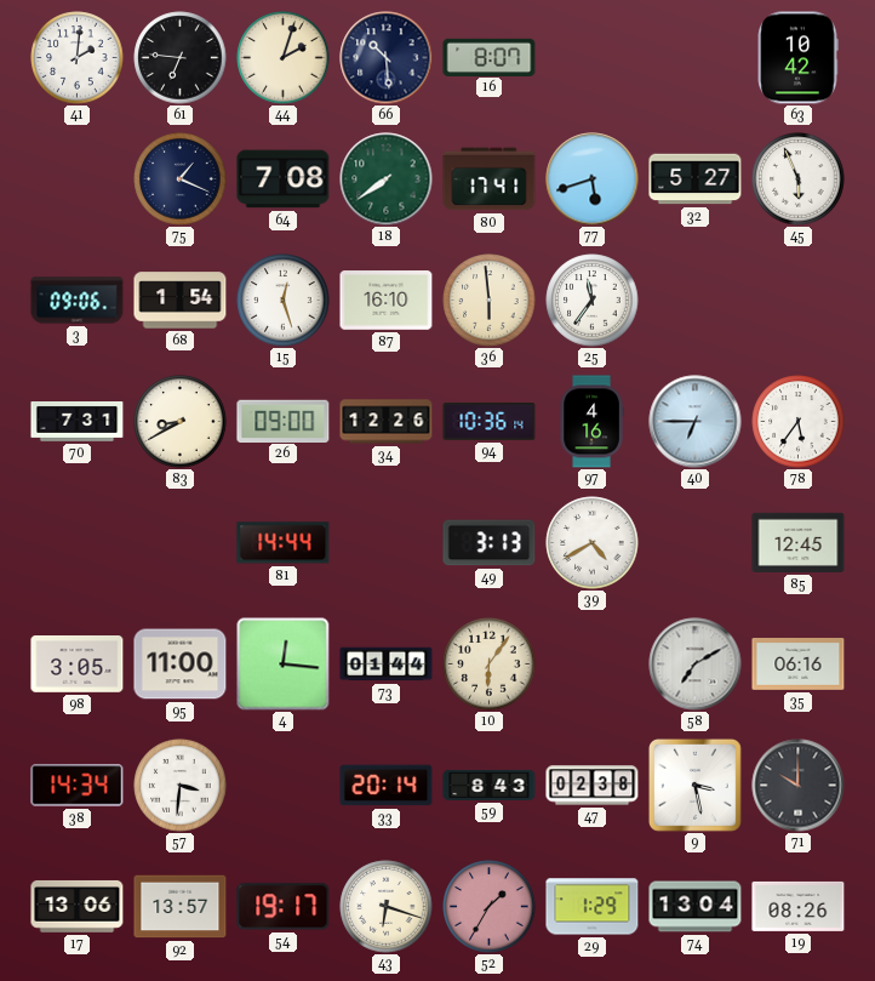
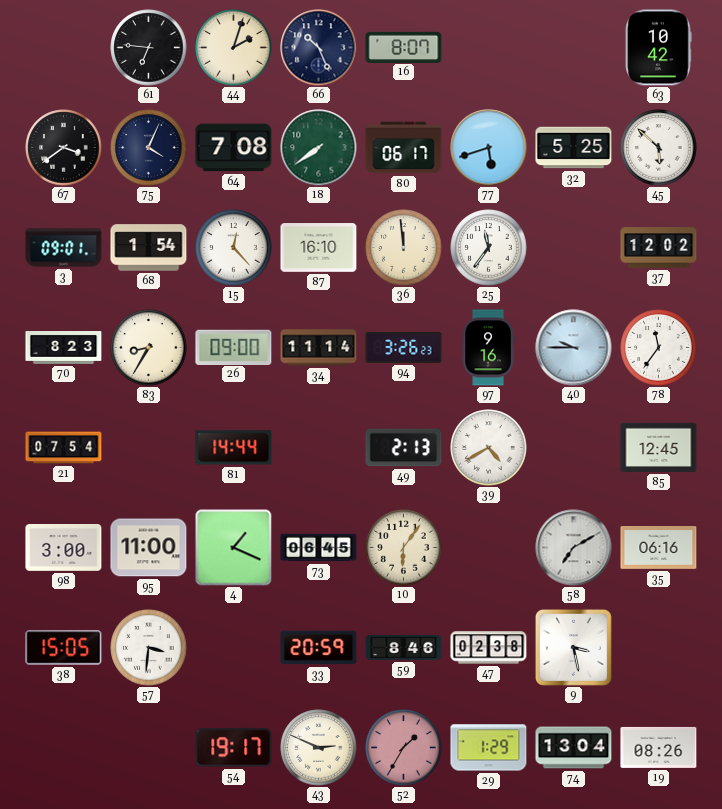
41: 2:01 -> none
66: 10:29 -> 10:26
67: none -> 3:39
75: 1:19 -> 4:04
80: 17:41 -> 06:17
32: 5:27 -> 5:25
45: 5:56 -> 5:52
3: 09:06 -> 09:01
15: 12:27 -> 12:23
36: 5:59 -> 11:59
37: none -> 12:02
70: 7:31 -> 8:23
83: 8:40 -> 8:35
34: 12:26 -> 11:14
94: 10:36 -> 3:26
97: 4:16 -> 9:16
40: 6:45 -> 9:45
78: 5:36 -> 11:36
21: none -> 07:54
49: 3:13 -> 2:13
98: 3:05 -> 3:00
4: 12:16 -> 1:19
73: 01:44 -> 06:45
38: 14:34 -> 15:05
33: 20:14 -> 20:59
59: 8:43 -> 8:46
71: 10:00 -> none
17: 13:06 -> none
92: 13:57 -> none
43: 6:18 -> 2:49
